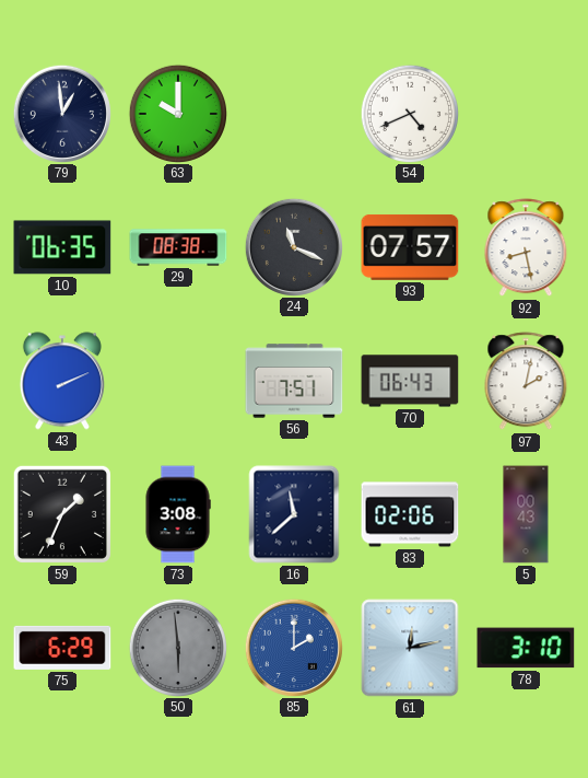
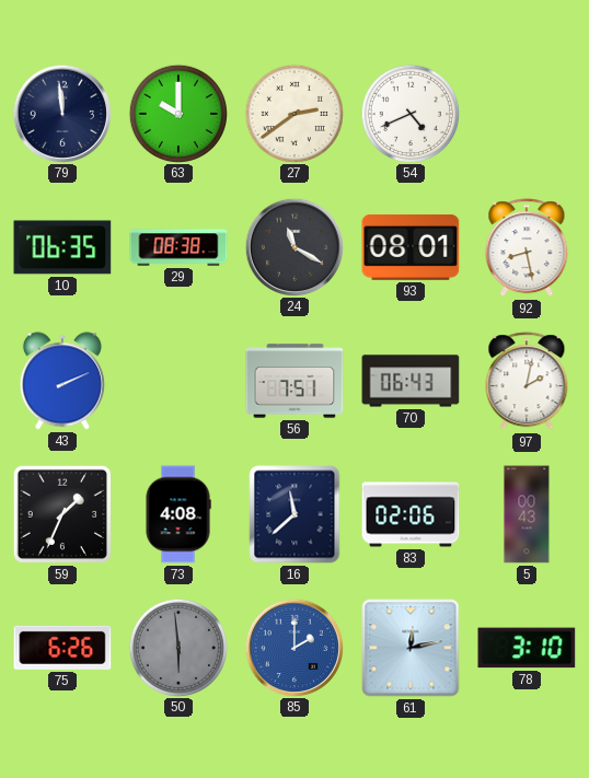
79: 12:59 -> 11:59
27: none -> 2:39
24: 11:19 -> 11:20
93: 07:57 -> 08:01
73: 3:08 -> 4:08
75: 6:29 -> 6:26
